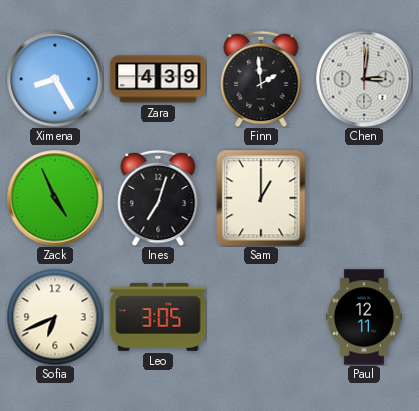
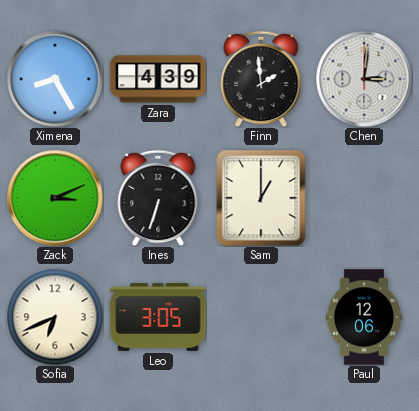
Zack: 4:56 -> 3:11
Ines: 7:03 -> 6:33
Paul: 12:11 -> 12:06
